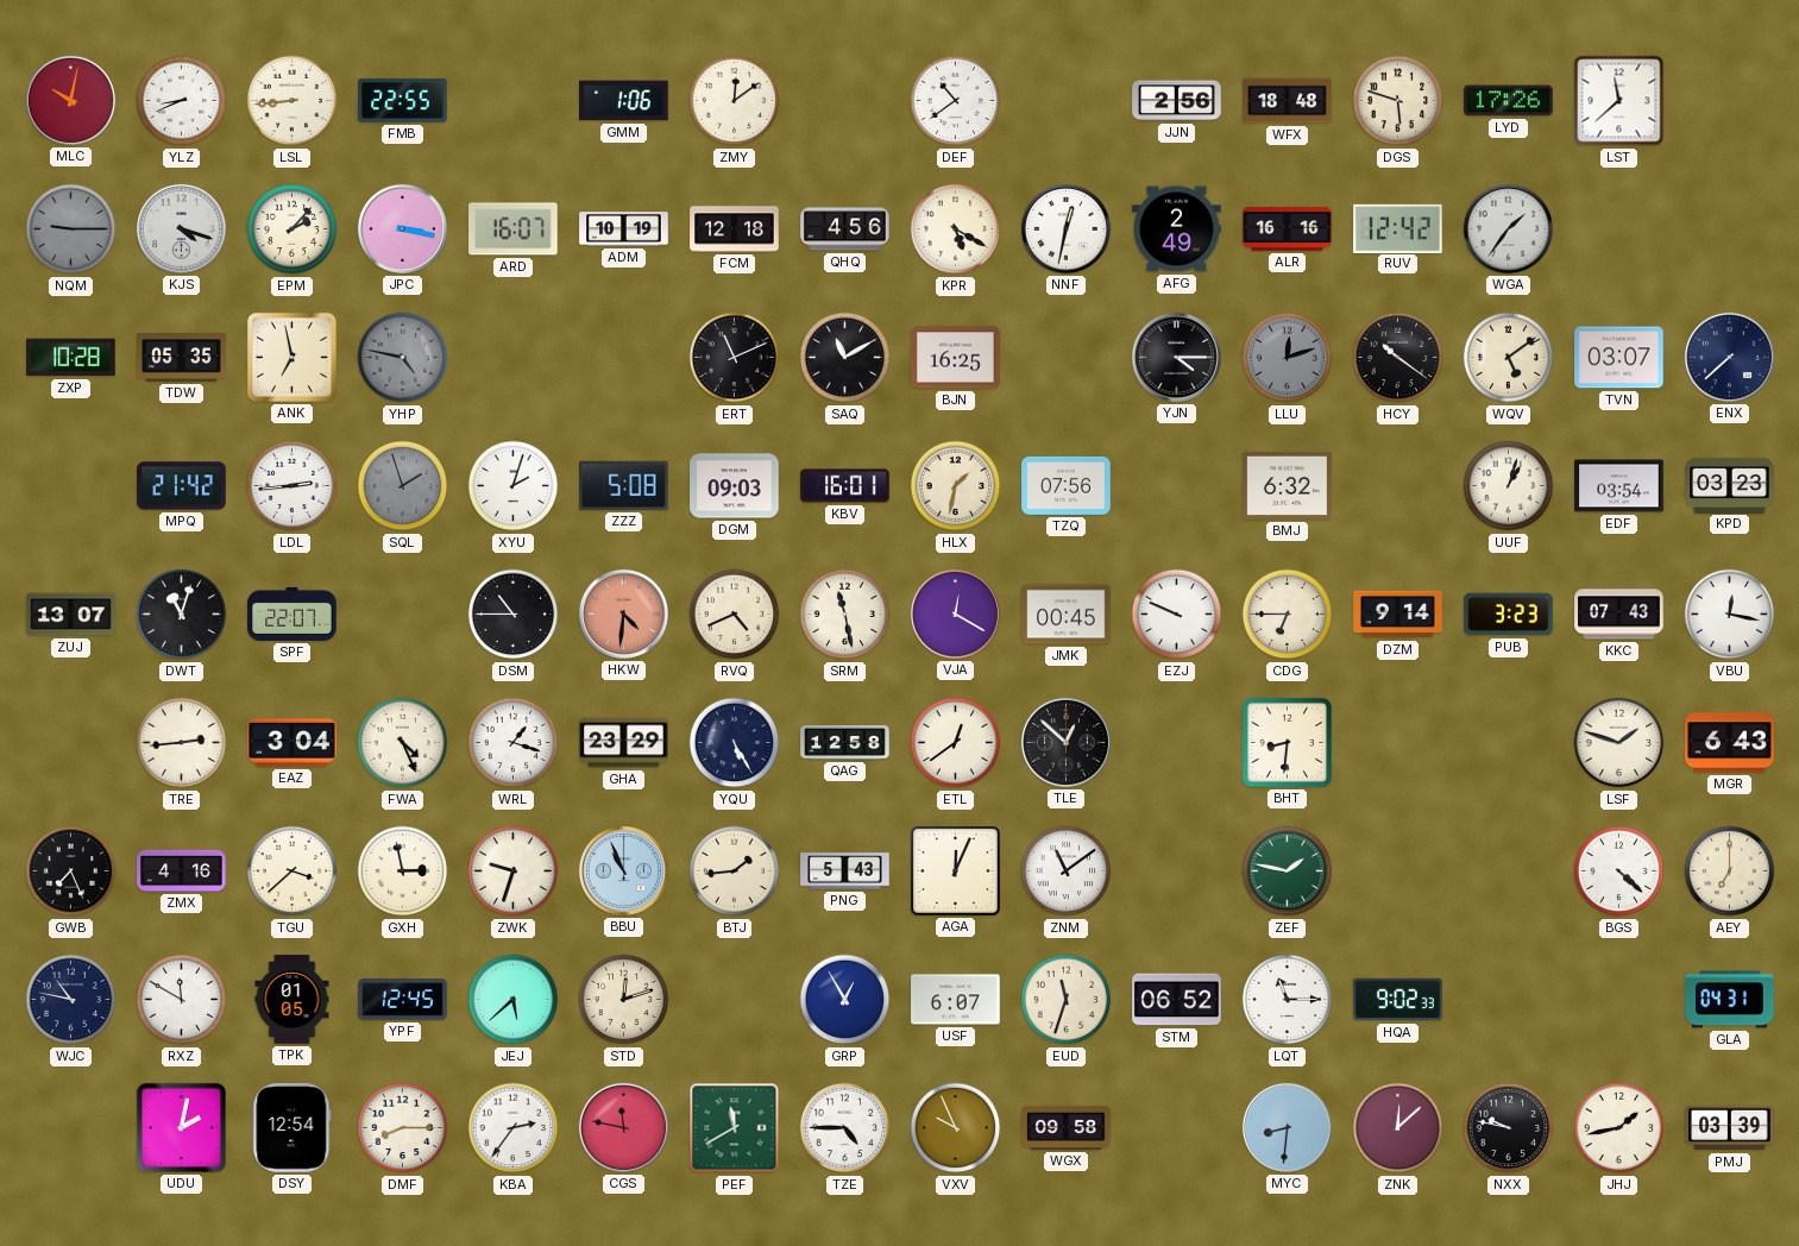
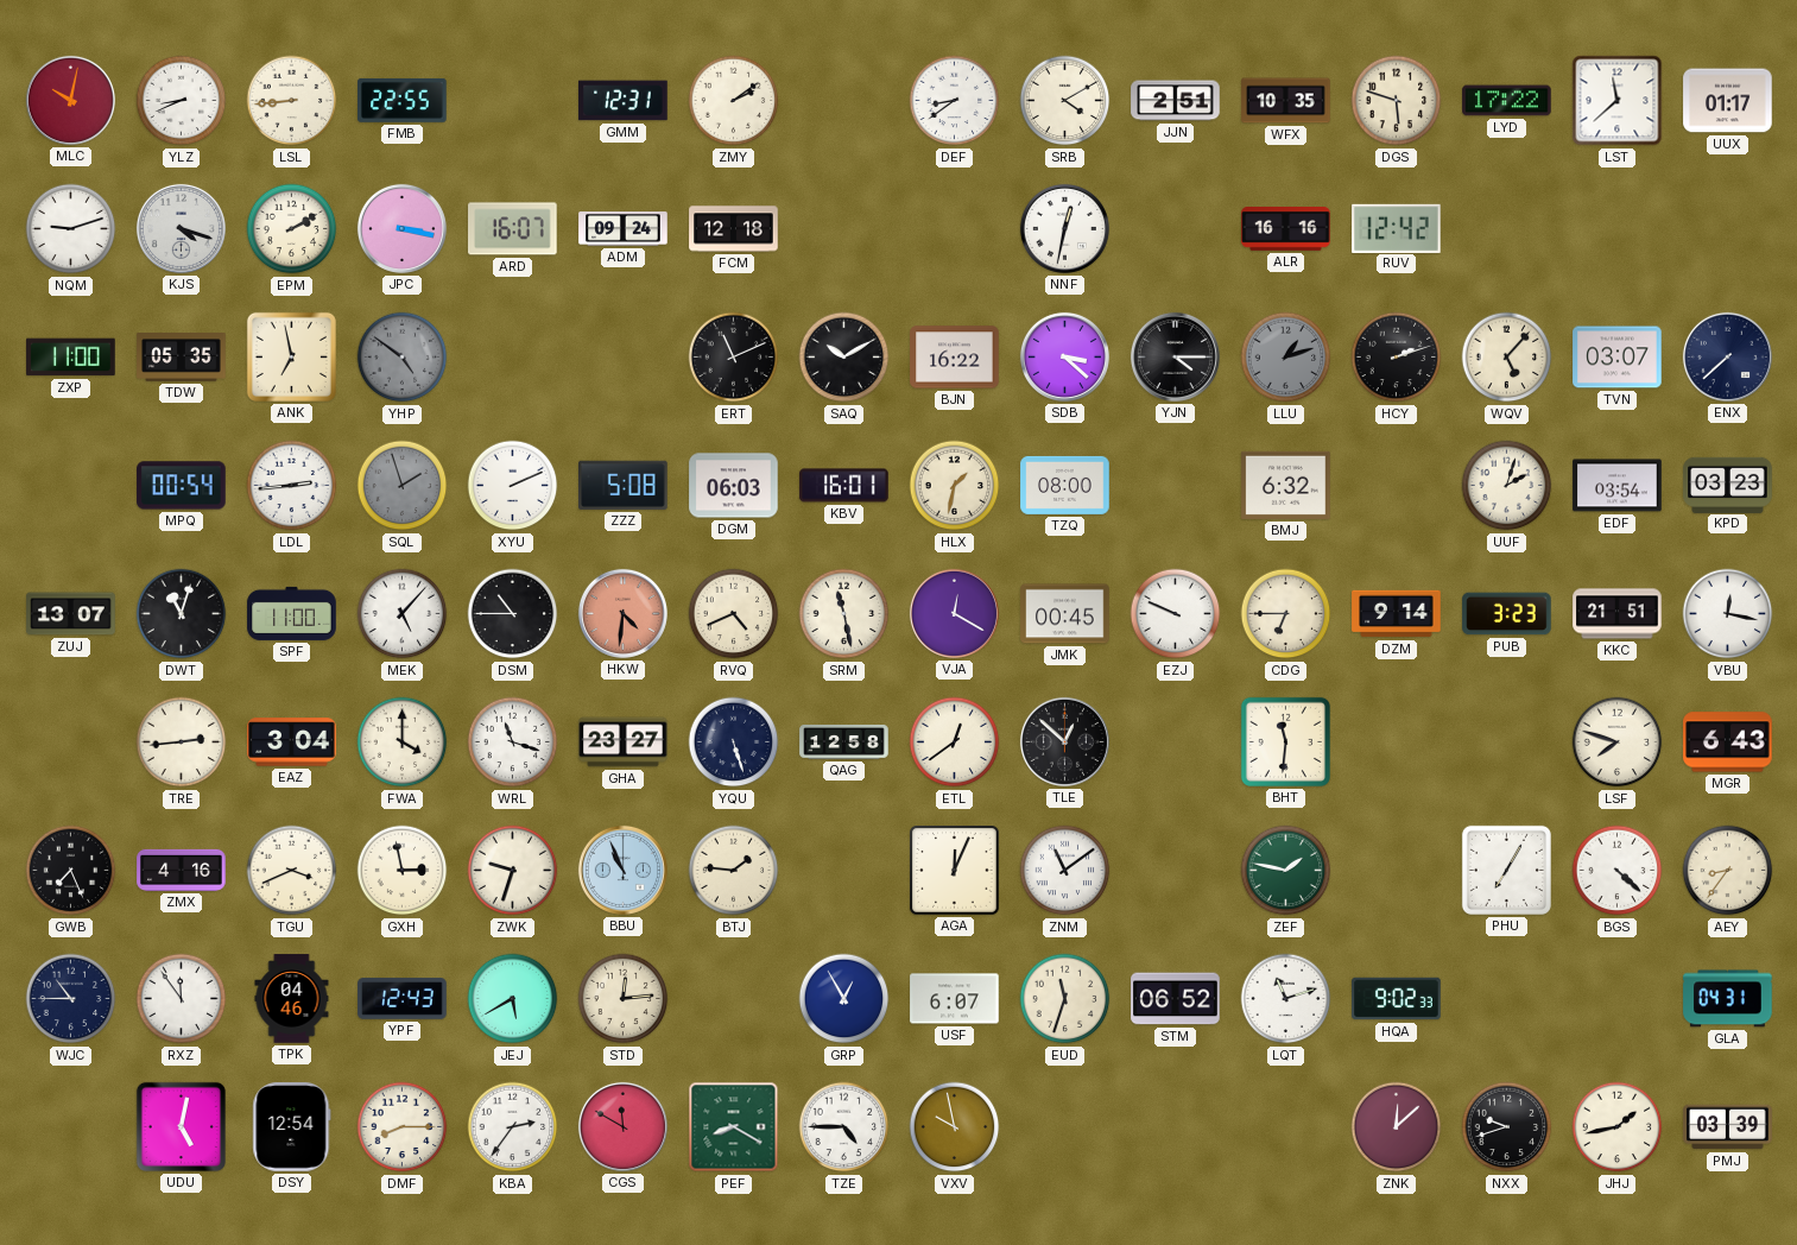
GMM: 1:06 -> 12:31
ZMY: 12:09 -> 2:09
DEF: 10:39 -> 8:39
SRB: none -> 4:10
JJN: 2:56 -> 2:51
WFX: 18:48 -> 10:35
LYD: 17:26 -> 17:22
UUX: none -> 01:17
NQM: 9:15 -> 9:12
NQM dial: grey -> white
EPM: 2:07 -> 2:10
ADM: 10:19 -> 09:24
QHQ: 4:56 -> none
KPR: 5:20 -> none
AFG: 2:49 -> none
WGA: 1:36 -> none
ZXP: 10:28 -> 11:00
YHP: 4:47 -> 4:51
SAQ: 11:10 -> 10:10
BJN: 16:25 -> 16:22
SDB: none -> 3:22
LLU: 12:12 -> 1:12
HCY: 10:21 -> 2:12
WQV: 5:09 -> 5:07
MPQ: 21:42 -> 00:54
XYU: 2:03 -> 2:11
DGM: 09:03 -> 06:03
TZQ: 07:56 -> 08:00
UUF: 1:03 -> 2:03
SPF: 22:07 -> 11:00
MEK: none -> 5:07
KKC: 07:43 -> 21:51
FWA: 4:26 -> 4:00
WRL: 1:18 -> 11:18
GHA: 23:29 -> 23:27
YQU: 5:25 -> 5:27
BHT: 8:31 -> 11:31
LSF: 1:48 -> 7:48
TGU: 3:38 -> 3:41
BTJ: 1:44 -> 1:46
PNG: 5:43 -> none
PHU: none -> 7:05
AEY: 7:00 -> 8:36
WJC: 10:47 -> 10:45
RXZ: 11:50 -> 11:54
TPK: 01:05 -> 04:46
YPF: 12:45 -> 12:43
JEJ: 5:38 -> 5:40
STD: 12:12 -> 12:14
LQT: 11:15 -> 11:12
UDU: 2:02 -> 5:02
CGS: 11:47 -> 11:50
PEF: 11:40 -> 8:20
VXV: 9:56 -> 9:58
WGX: 09:58 -> none
MYC: 8:31 -> none
NXX: 9:47 -> 9:42
